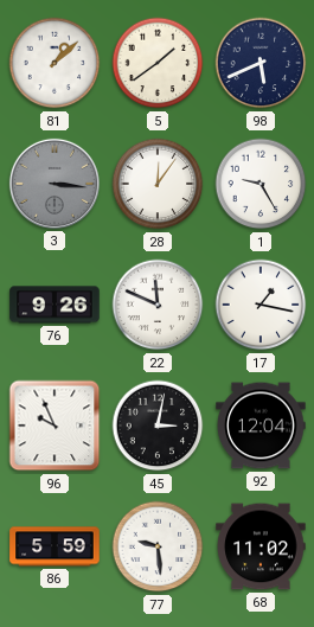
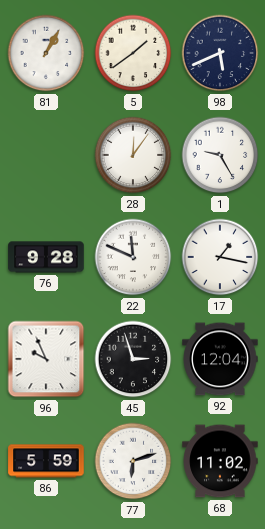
81: 1:08 -> 1:05
3: 3:16 -> none
76: 9:26 -> 9:28
45: 3:02 -> 2:57
77: 9:29 -> 6:12
